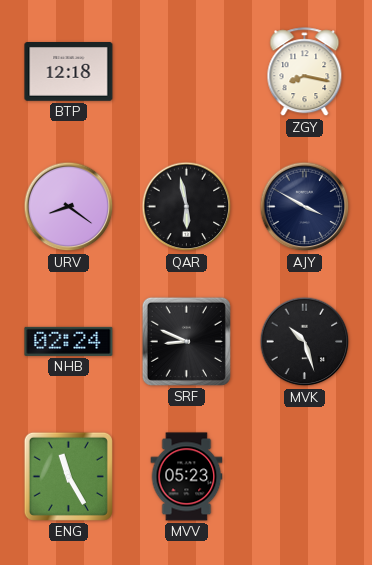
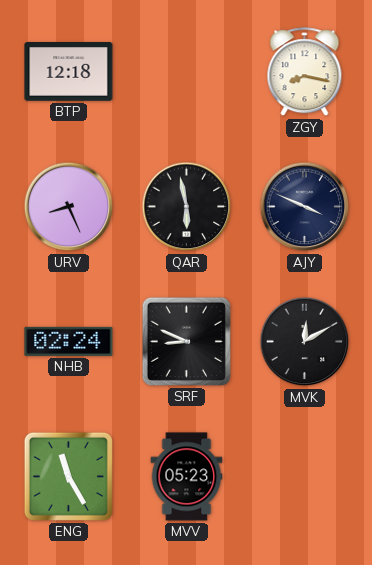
URV: 8:21 -> 8:26
AJY: 3:50 -> 3:49
MVK: 10:27 -> 12:10
